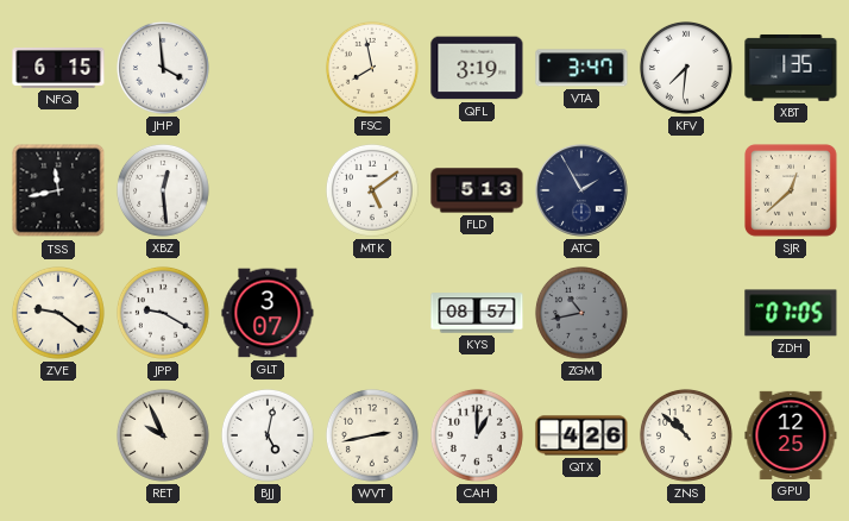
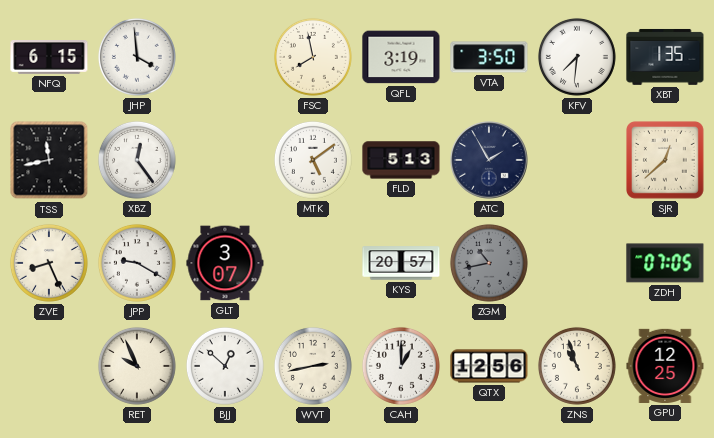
VTA: 3:47 -> 3:50
XBZ: 12:29 -> 12:24
ZVE: 9:21 -> 8:26
KYS: 08:57 -> 20:57
BJJ: 5:02 -> 12:52
QTX: 4:26 -> 12:56
ZNS: 10:52 -> 10:57
